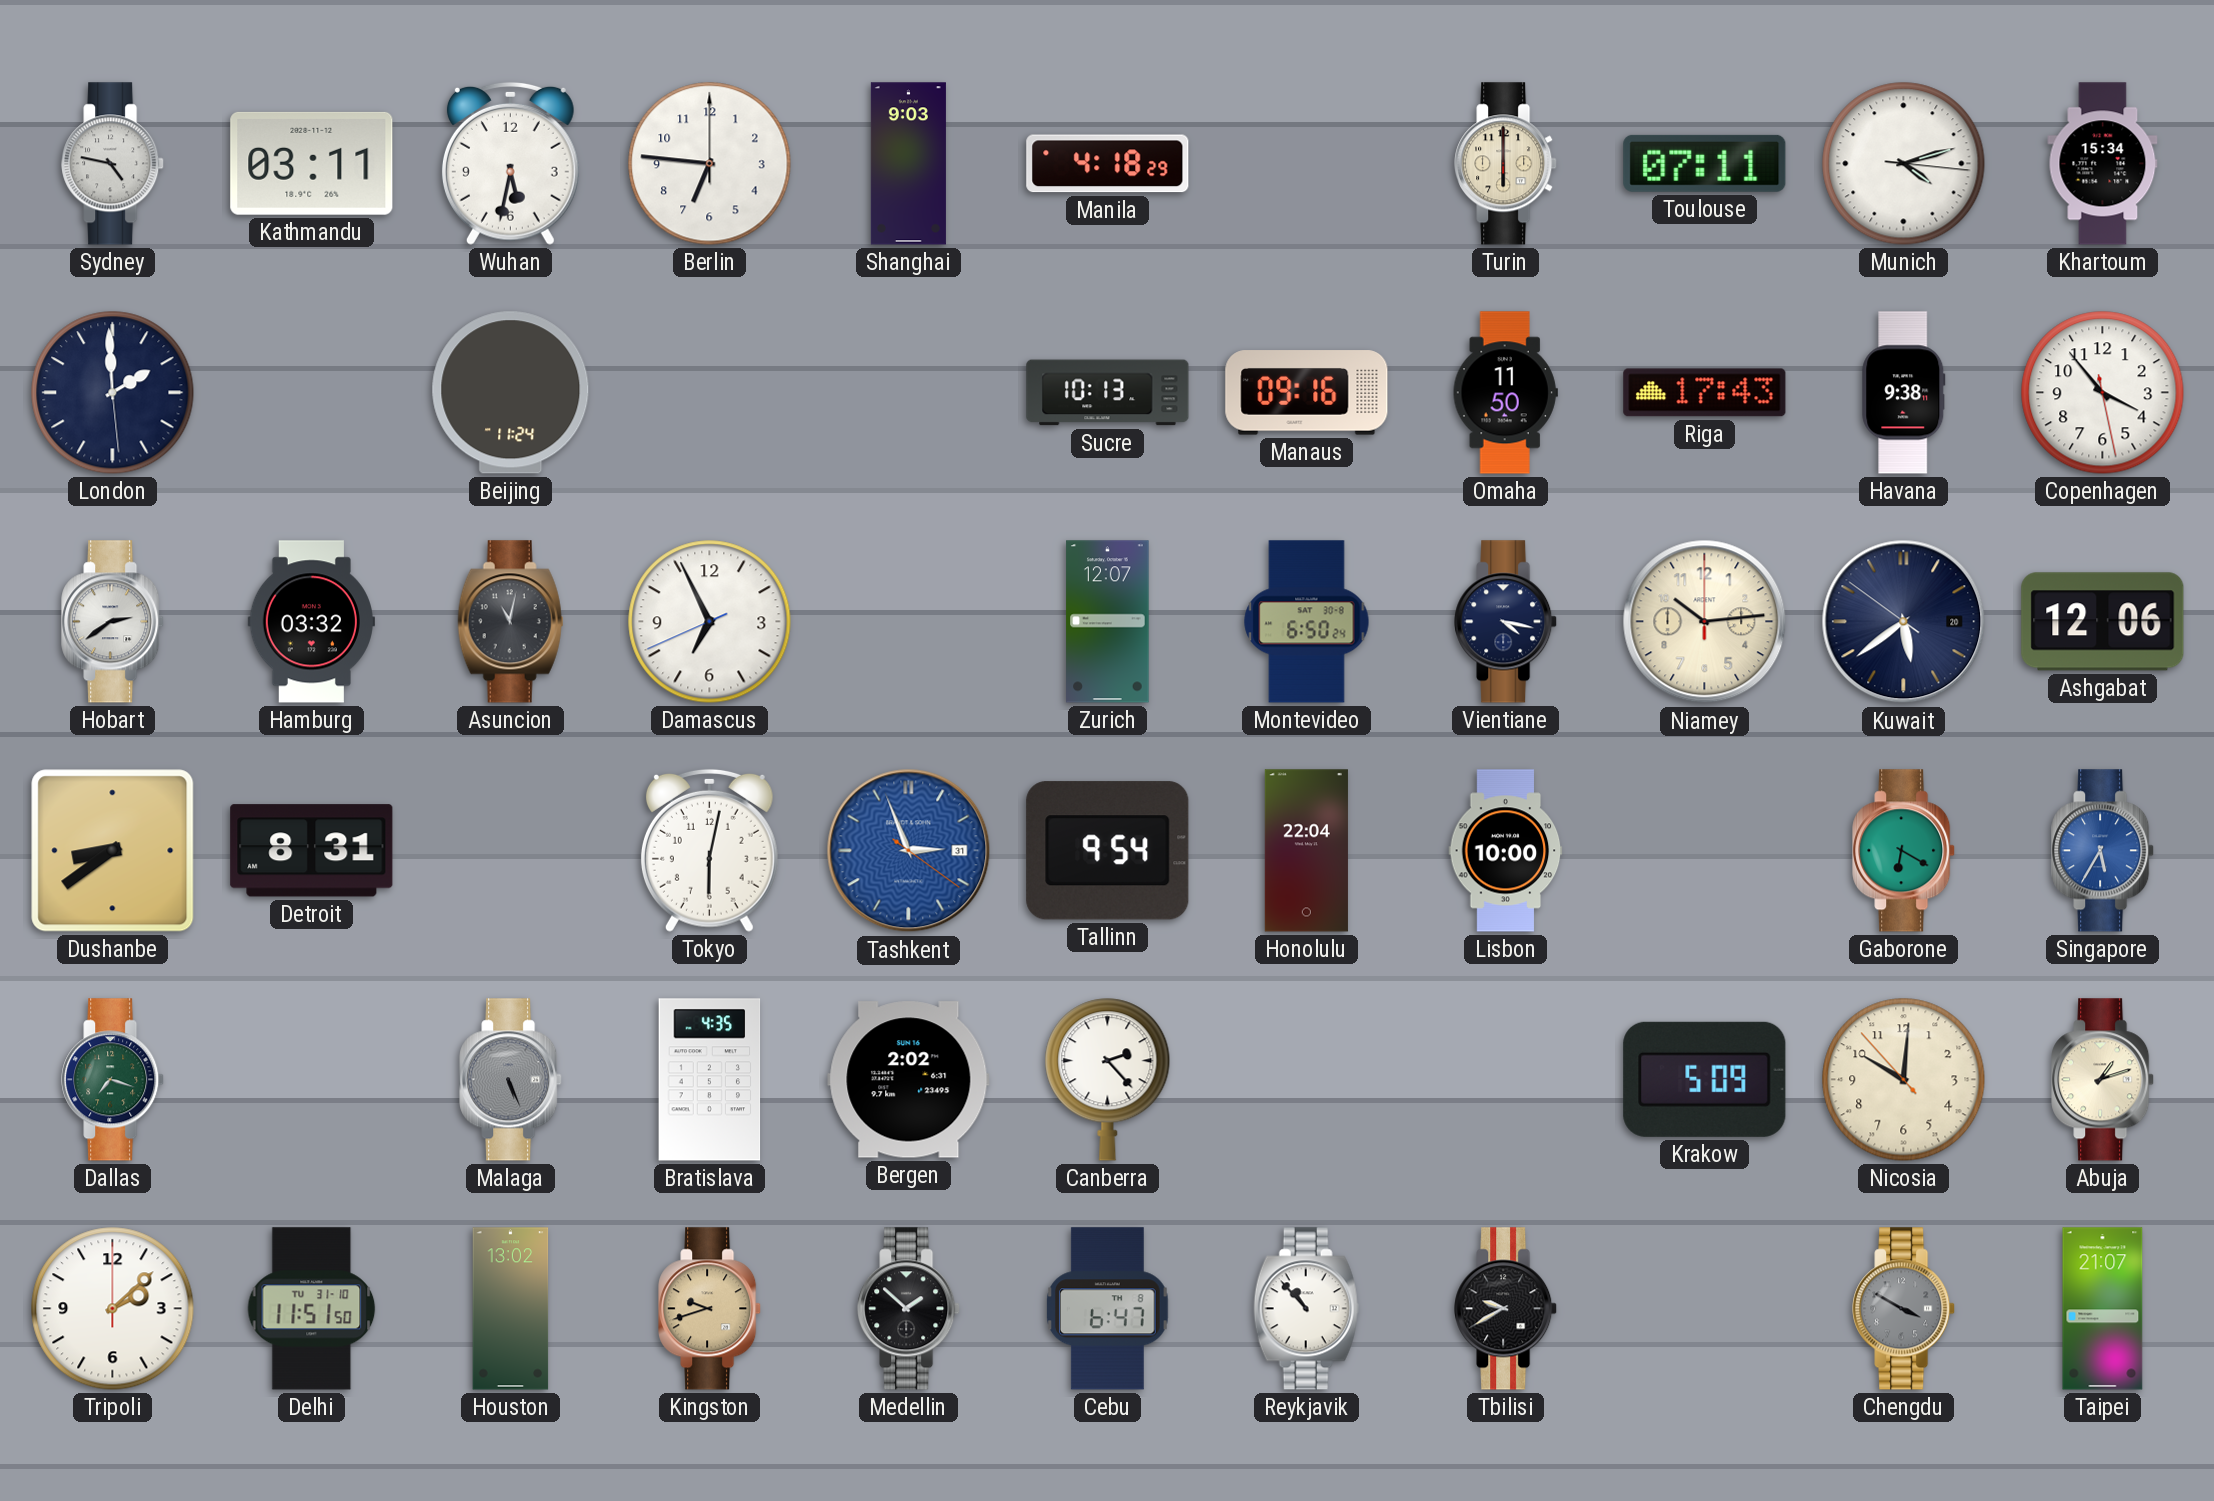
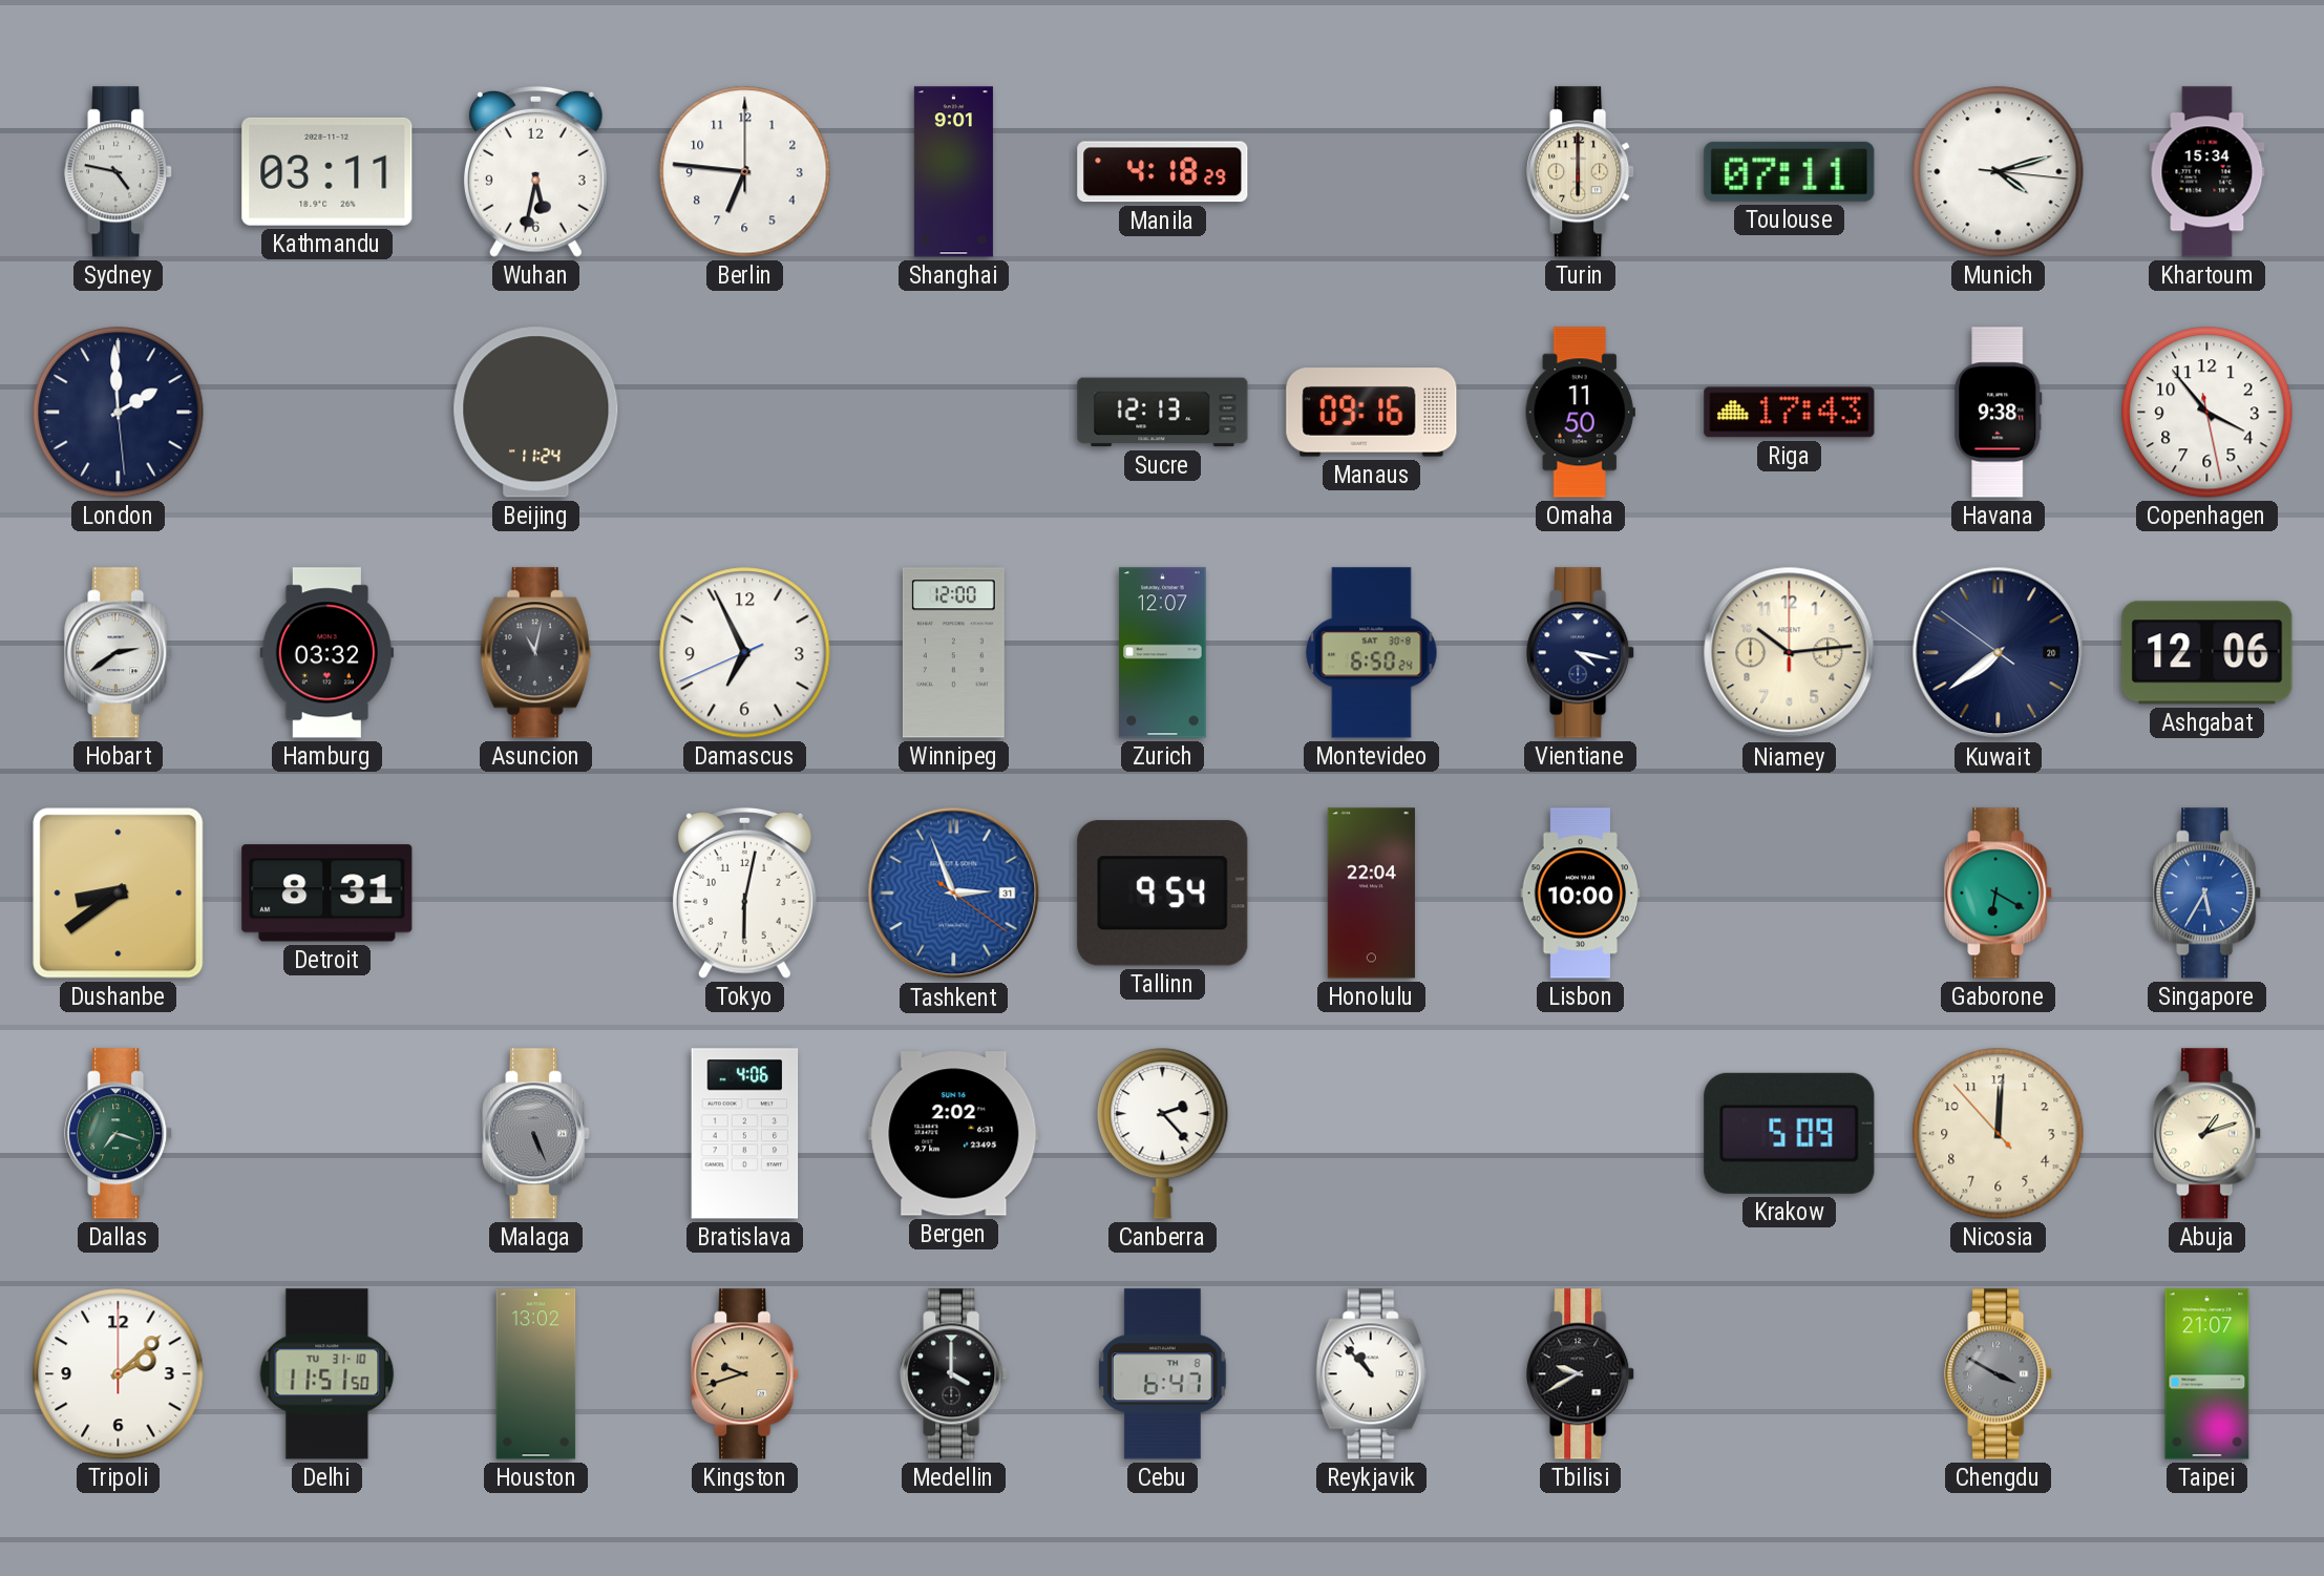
Shanghai: 9:03 -> 9:01
Sucre: 10:13 -> 12:13
Winnipeg: none -> 12:00
Kuwait: 5:38 -> 7:38
Bratislava: 4:35 -> 4:06
Nicosia: 10:00 -> 12:00
Medellin: 1:52 -> 4:00
